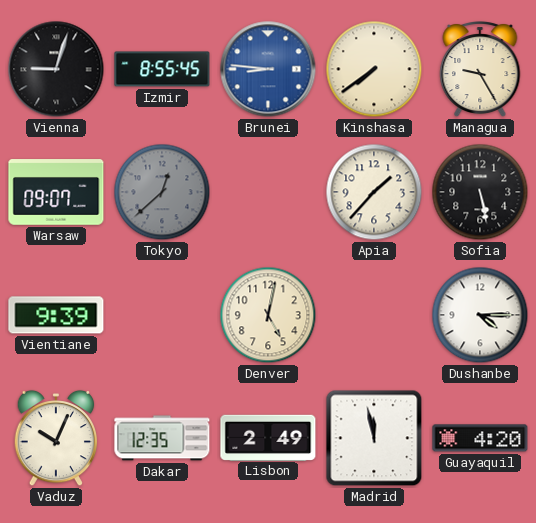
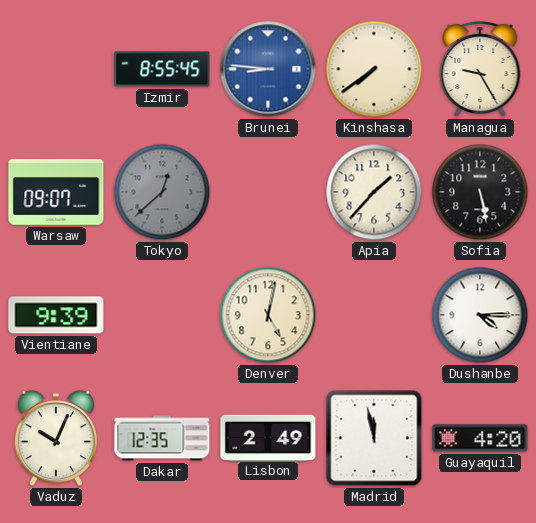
Vienna: 9:03 -> none
